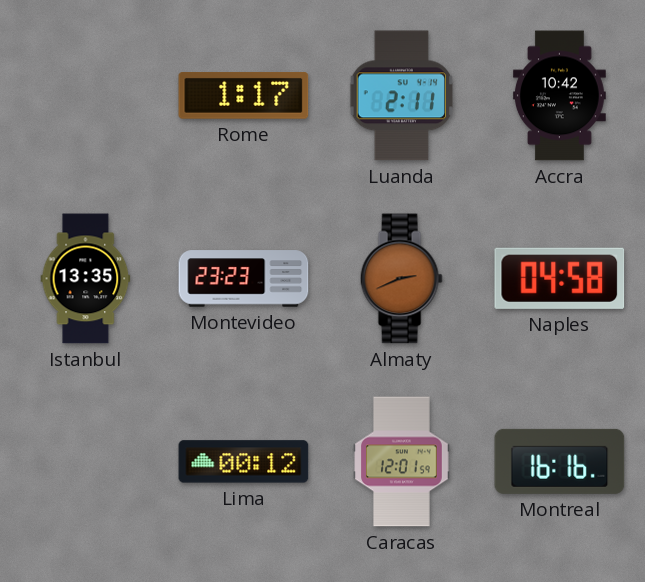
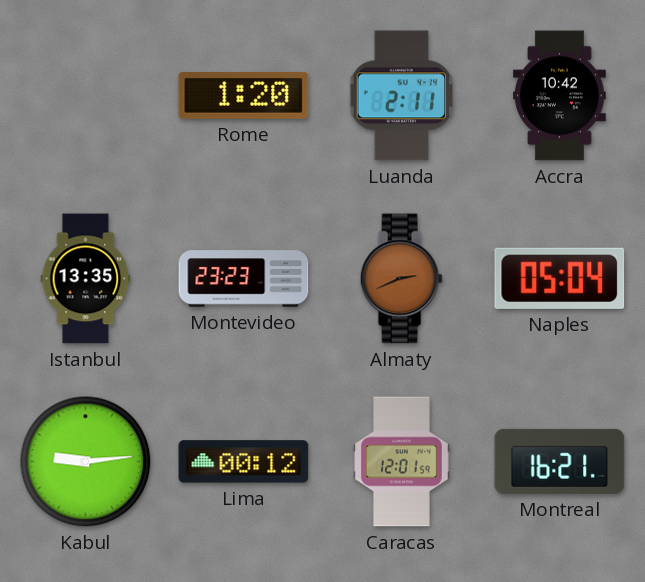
Rome: 1:17 -> 1:20
Naples: 04:58 -> 05:04
Kabul: none -> 9:14
Montreal: 16:16 -> 16:21
